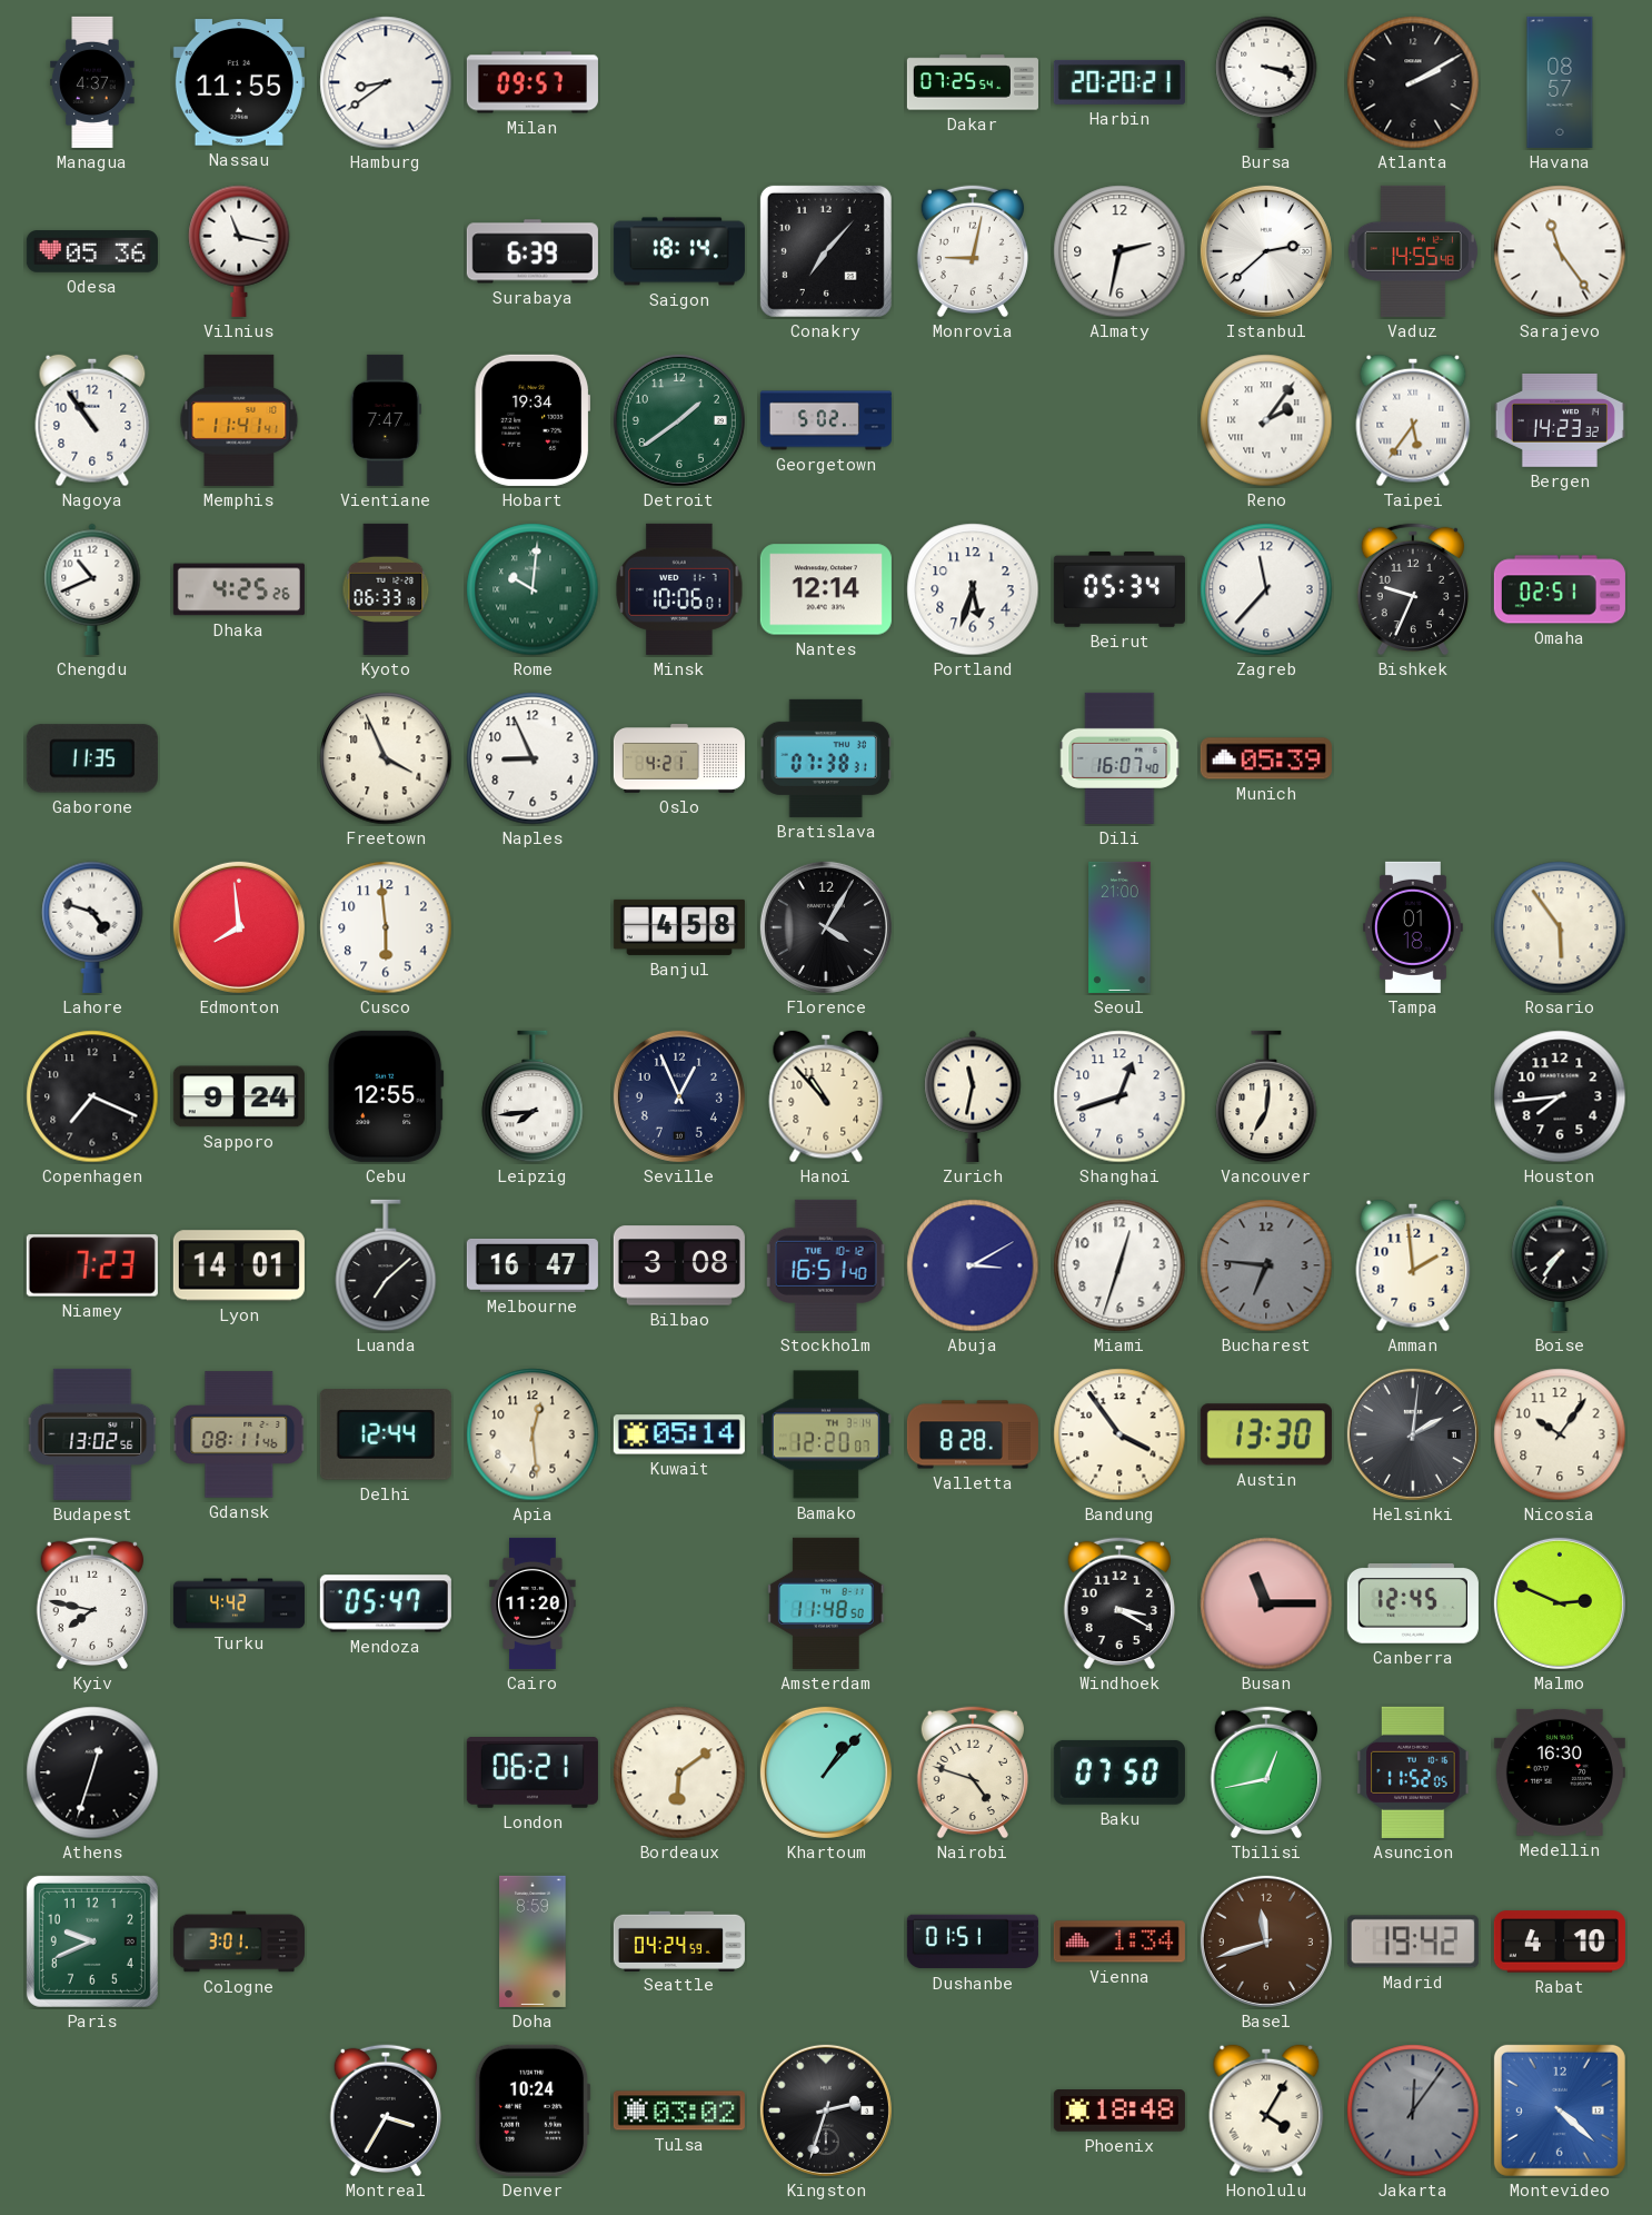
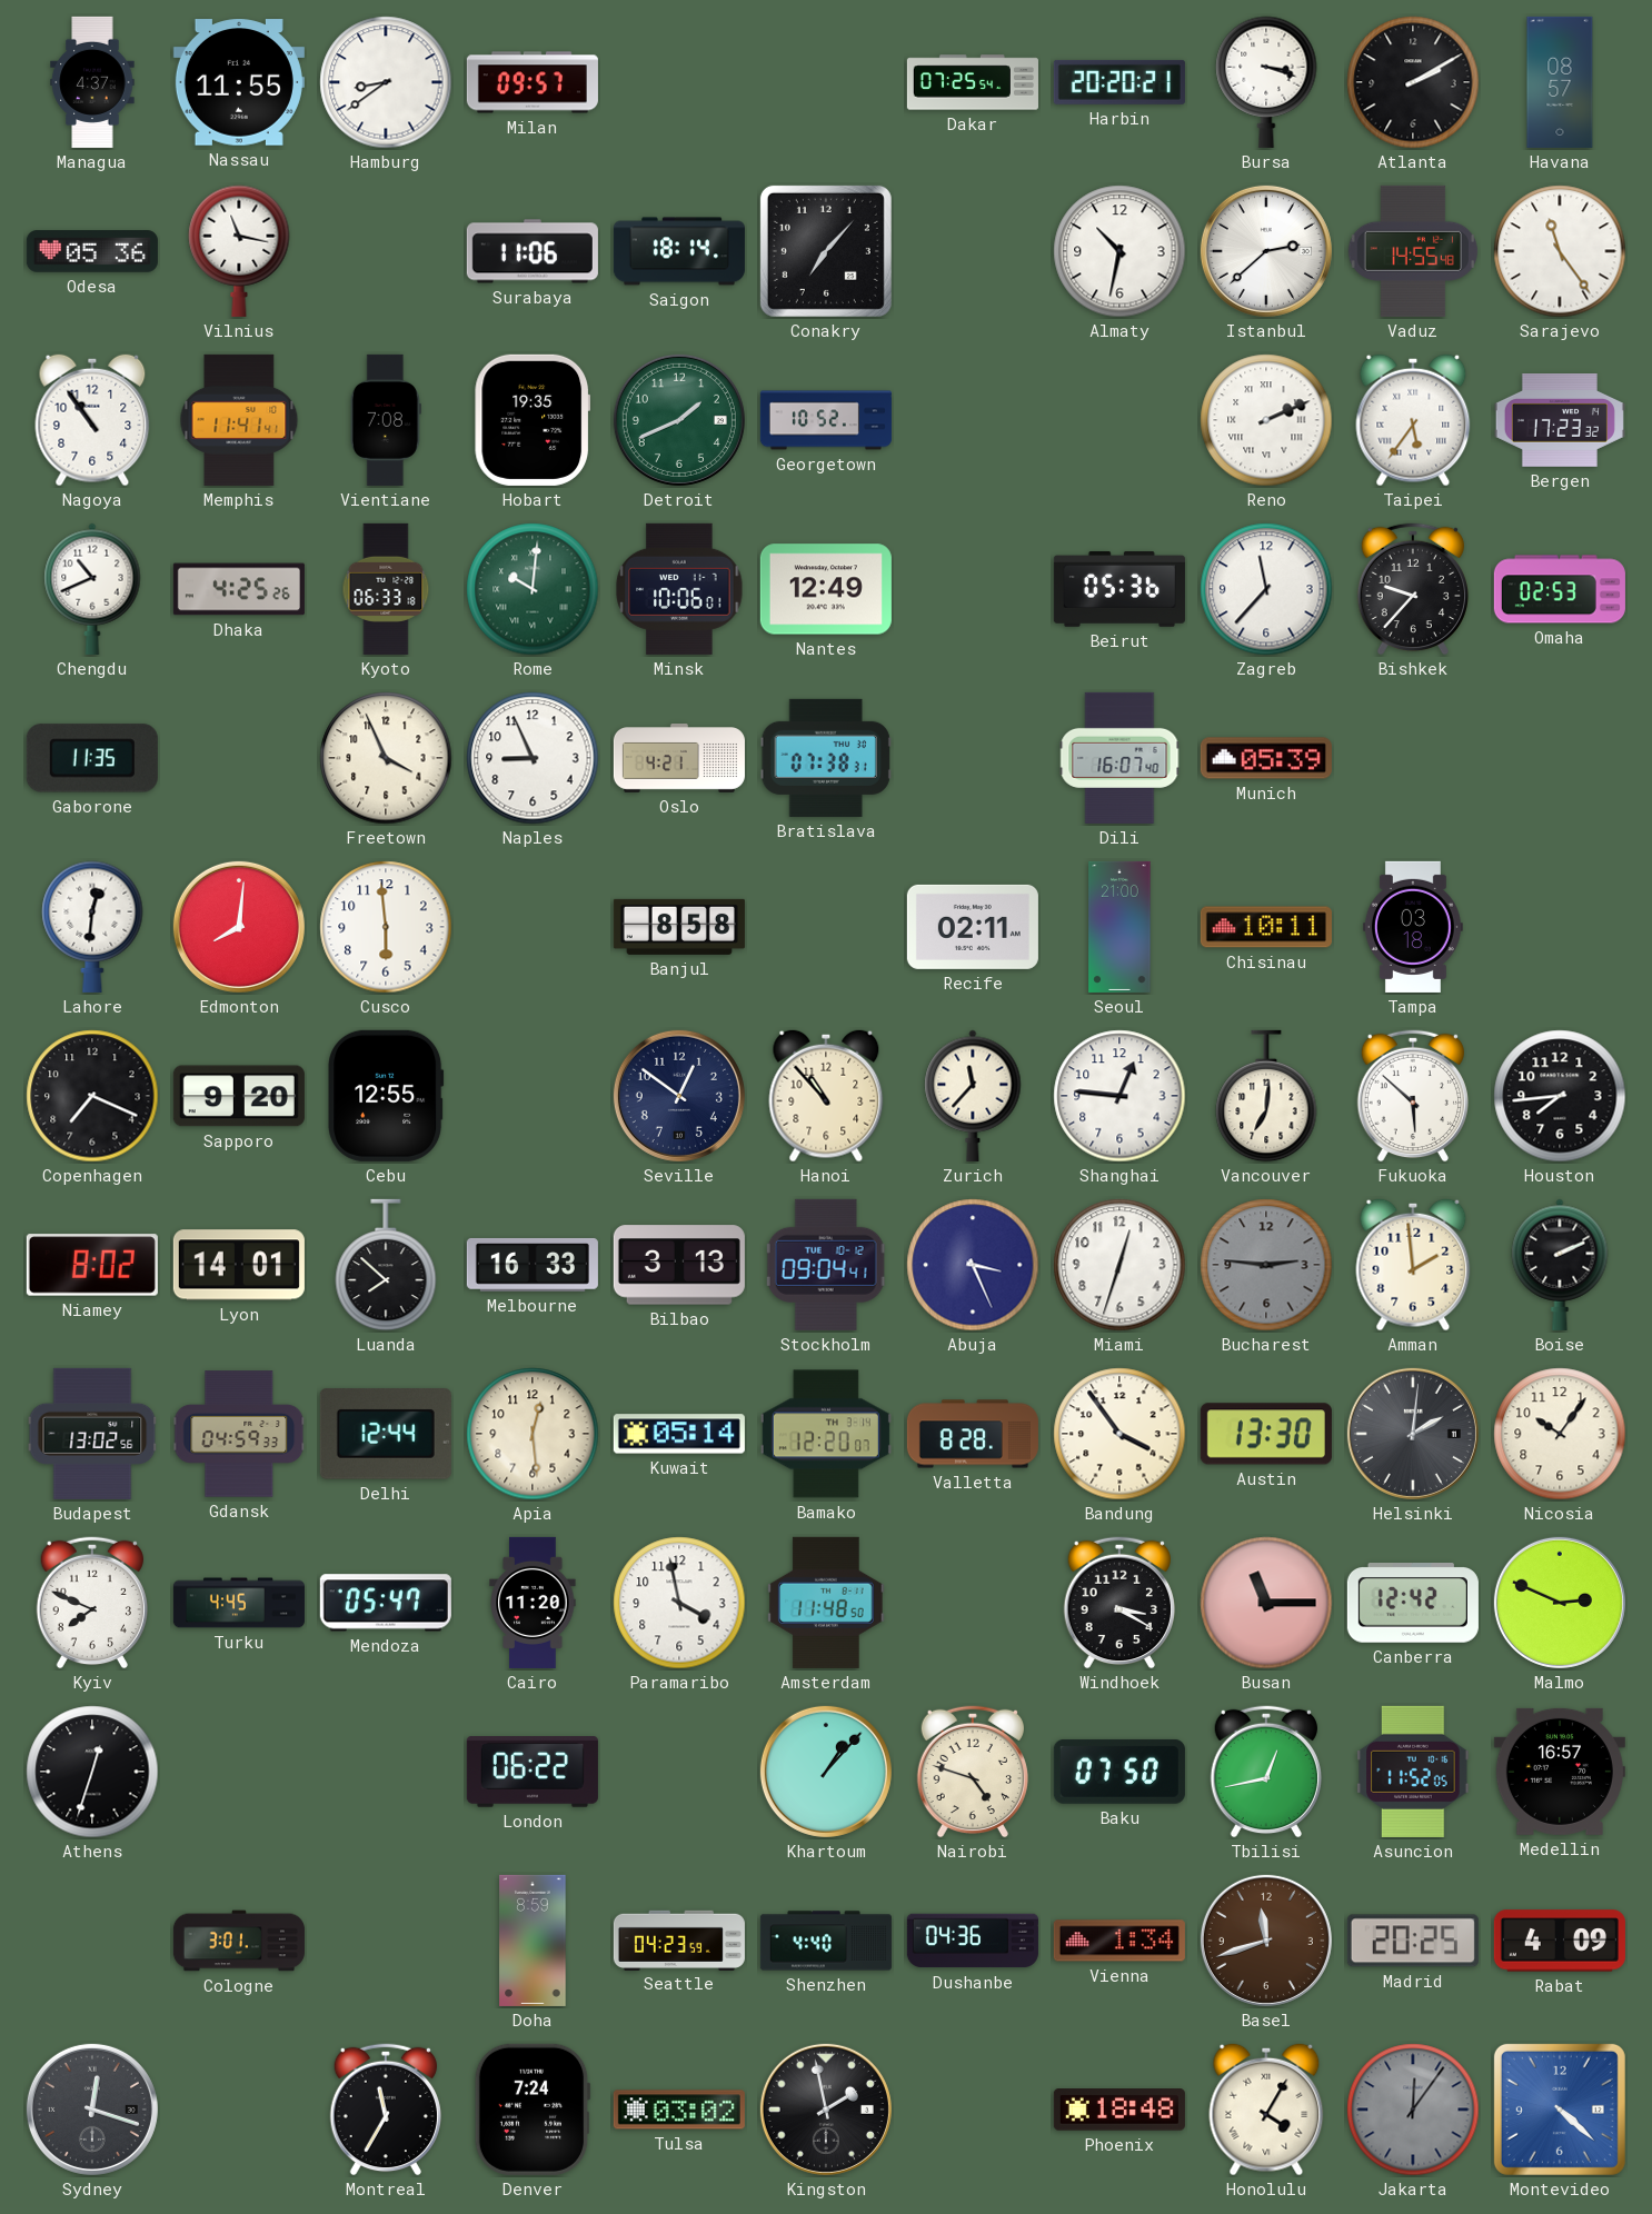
Surabaya: 6:39 -> 11:06
Monrovia: 9:02 -> none
Almaty: 2:32 -> 10:32
Vientiane: 7:47 -> 7:08
Hobart: 19:34 -> 19:35
Detroit: 1:39 -> 1:41
Georgetown: 5:02 -> 10:52
Reno: 2:06 -> 2:11
Bergen: 14:23 -> 17:23
Nantes: 12:14 -> 12:49
Portland: 5:33 -> none
Beirut: 05:34 -> 05:36
Bishkek: 9:34 -> 9:37
Omaha: 02:51 -> 02:53
Lahore: 4:48 -> 12:31
Edmonton: 7:59 -> 8:01
Banjul: 4:58 -> 8:58
Florence: 4:05 -> none
Recife: none -> 02:11
Chisinau: none -> 10:11
Tampa: 01:18 -> 03:18
Rosario: 5:54 -> none
Sapporo: 9:24 -> 9:20
Leipzig: 7:44 -> none
Seville: 12:56 -> 12:51
Zurich: 11:32 -> 11:37
Shanghai: 12:42 -> 12:46
Fukuoka: none -> 5:52
Niamey: 7:23 -> 8:02
Luanda: 7:08 -> 7:52
Melbourne: 16:47 -> 16:33
Bilbao: 3:08 -> 3:13
Stockholm: 16:51 -> 09:04
Abuja: 3:10 -> 3:26
Bucharest: 6:46 -> 2:46
Boise: 7:36 -> 2:11
Gdansk: 08:11 -> 04:59
Kyiv: 7:47 -> 7:49
Turku: 4:42 -> 4:45
Paramaribo: none -> 3:58
Canberra: 12:45 -> 12:42
London: 06:21 -> 06:22
Bordeaux: 6:09 -> none
Medellin: 16:30 -> 16:57
Paris: 9:41 -> none
Seattle: 04:24 -> 04:23
Shenzhen: none -> 4:40
Dushanbe: 01:51 -> 04:36
Madrid: 19:42 -> 20:25
Rabat: 4:10 -> 4:09
Sydney: none -> 12:18
Montreal: 3:35 -> 11:35
Denver: 10:24 -> 7:24
Kingston: 2:33 -> 1:58
